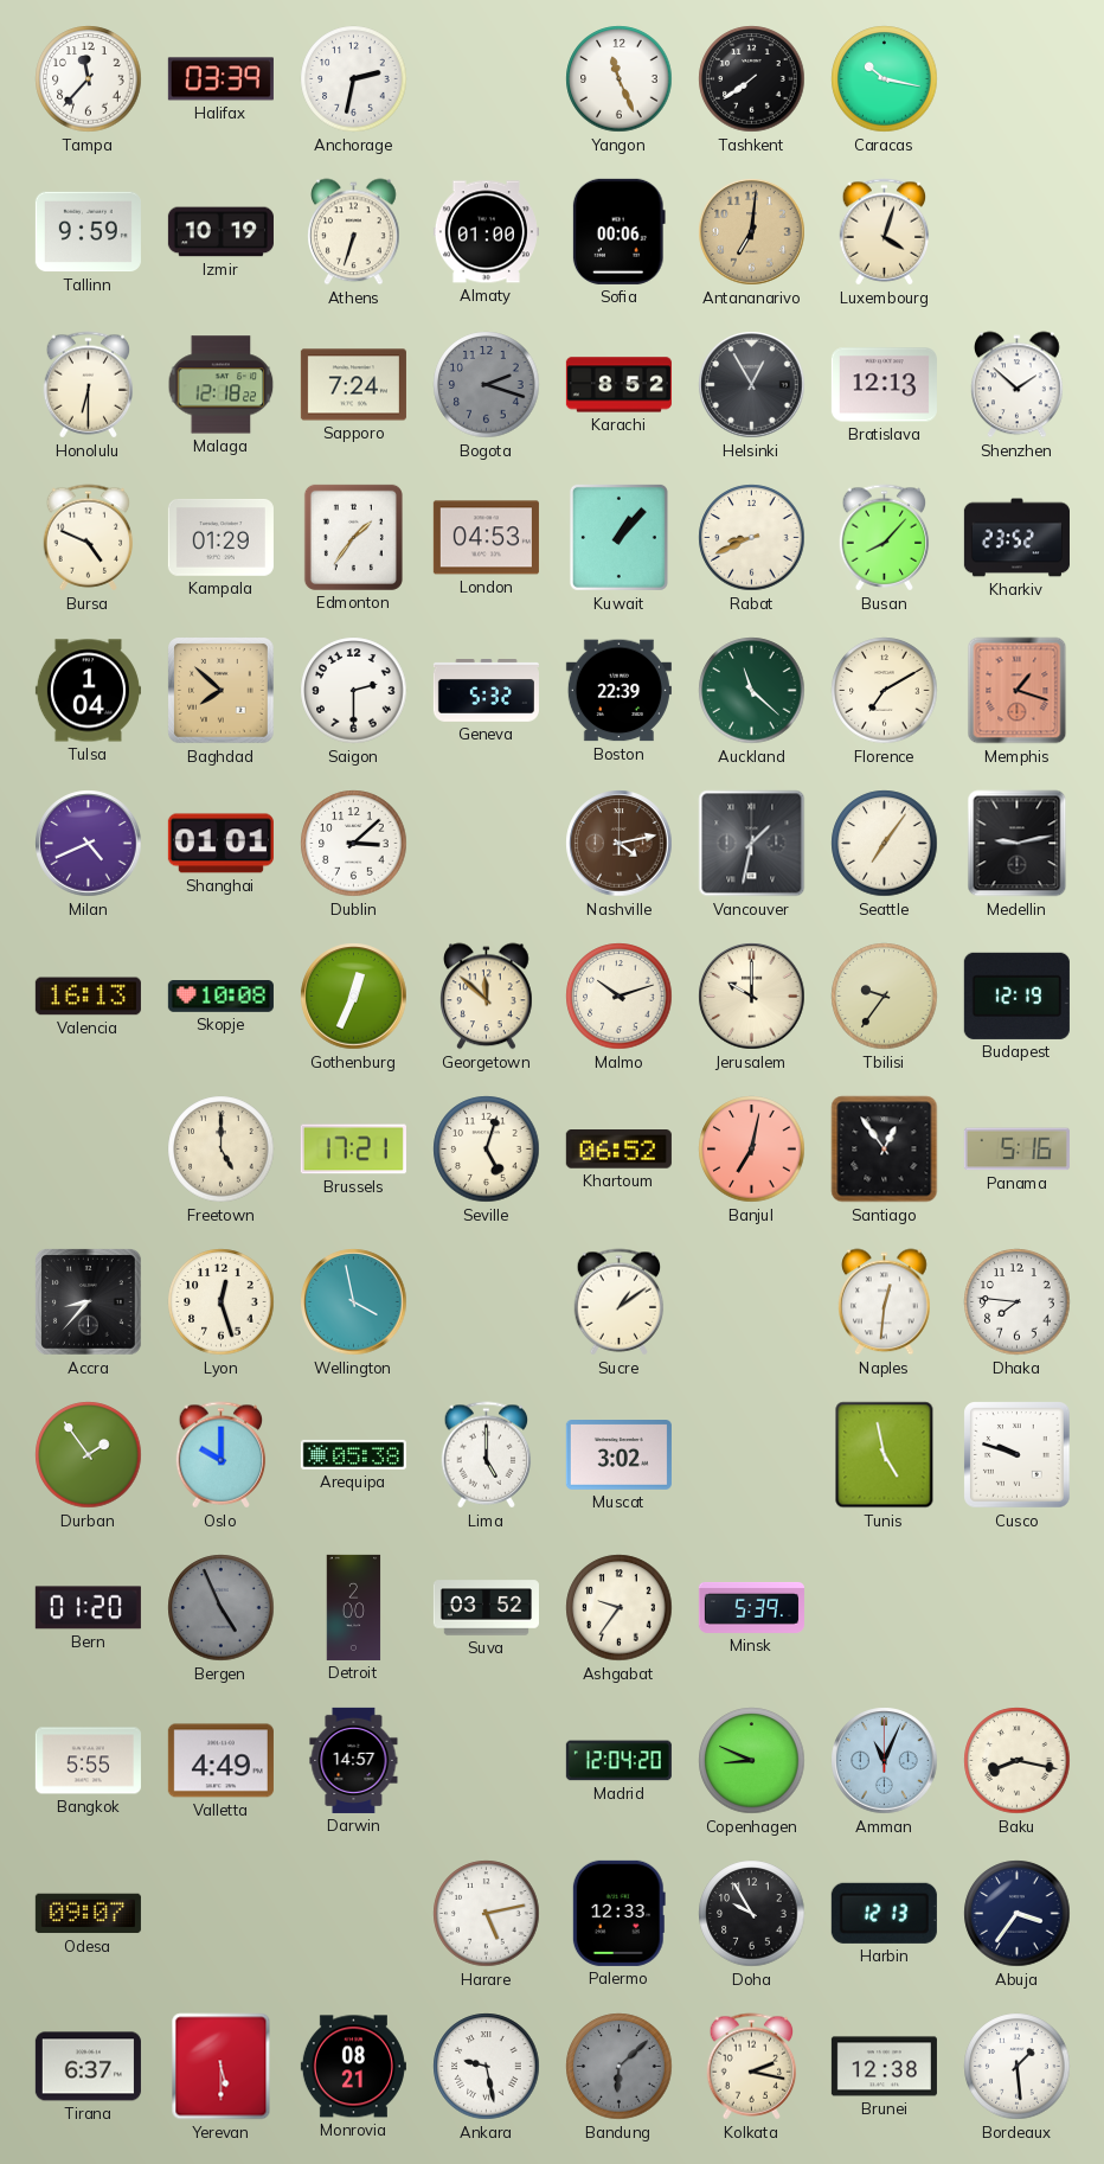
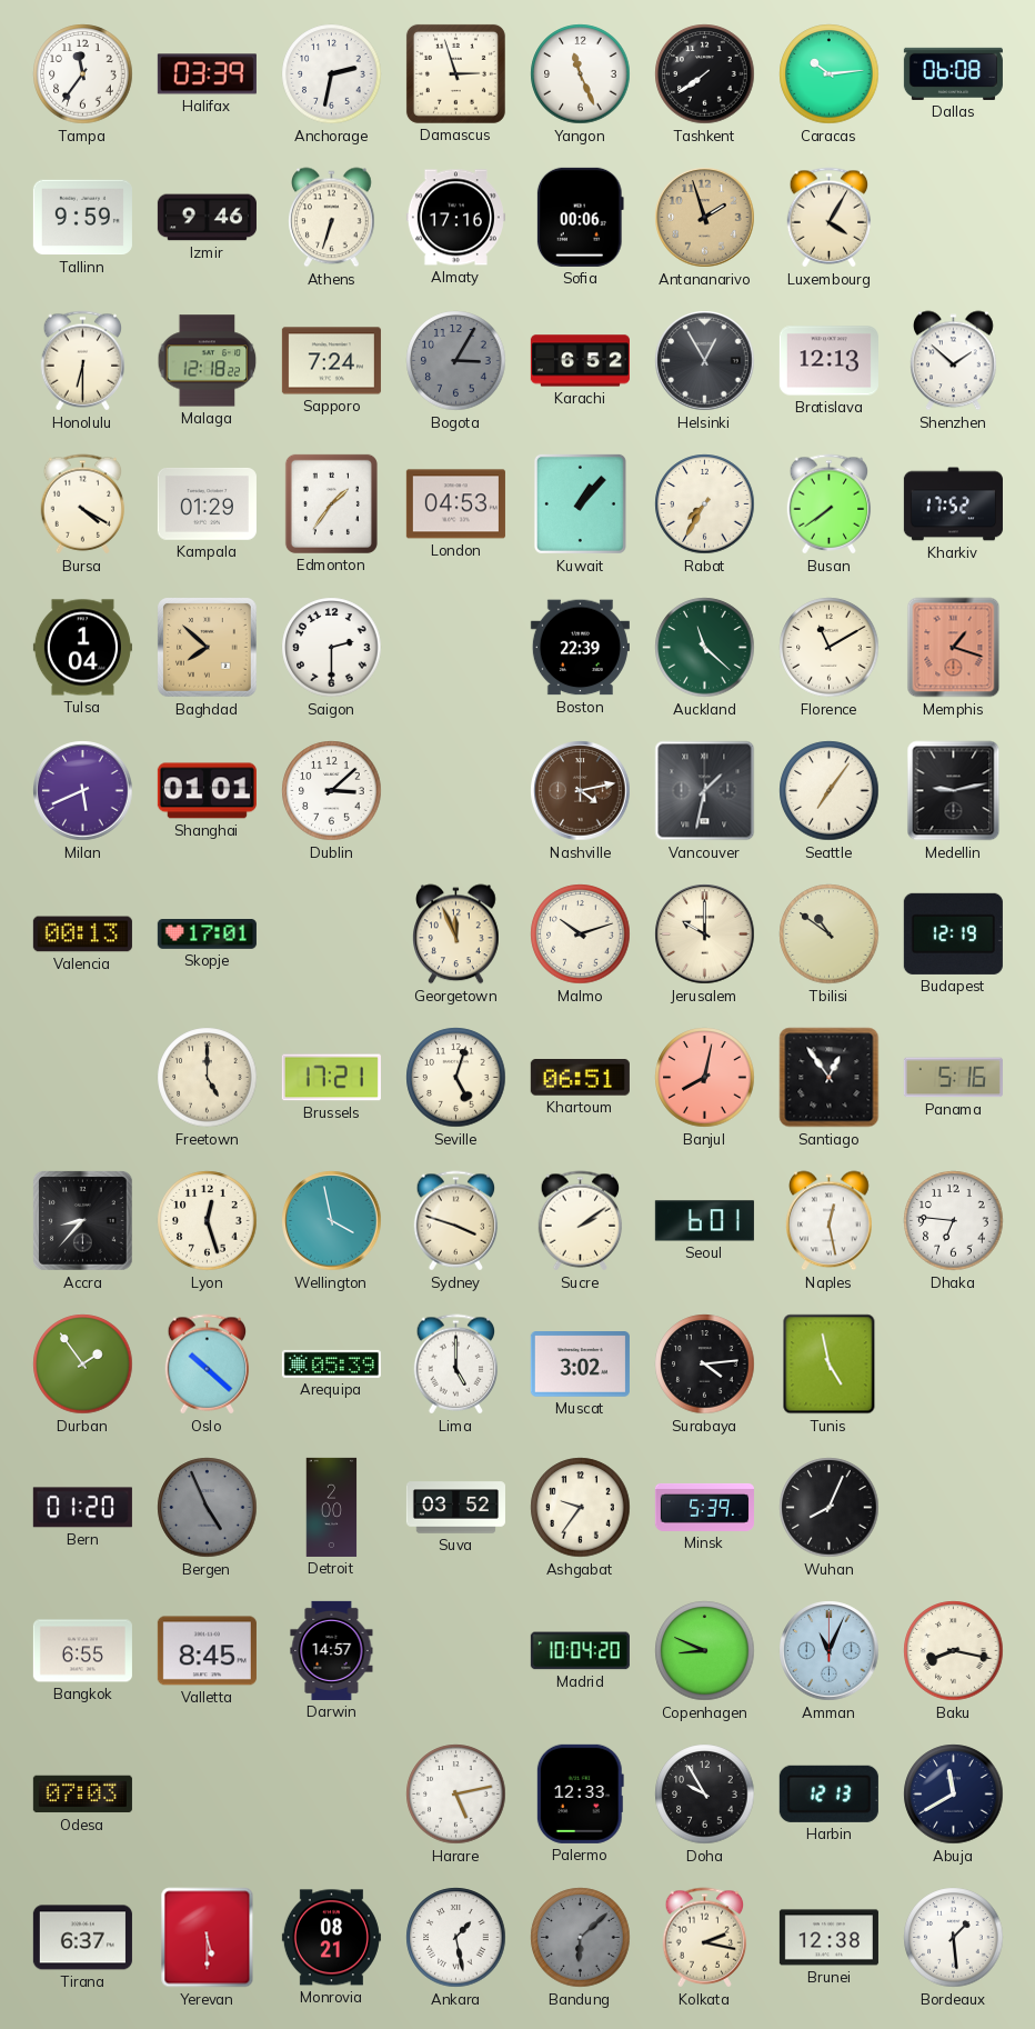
Tampa: 11:37 -> 11:36
Damascus: none -> 2:57
Caracas: 10:17 -> 10:14
Dallas: none -> 06:08
Izmir: 10:19 -> 9:46
Almaty: 01:00 -> 17:16
Antananarivo: 7:01 -> 1:57
Luxembourg: 4:03 -> 4:05
Bogota: 2:18 -> 3:05
Karachi: 8:52 -> 6:52
Bursa: 4:49 -> 4:20
Rabat: 8:41 -> 7:35
Busan: 8:07 -> 7:39
Kharkiv: 23:52 -> 17:52
Geneva: 5:32 -> none
Florence: 7:10 -> 11:10
Milan: 4:41 -> 5:41
Valencia: 16:13 -> 00:13
Skopje: 10:08 -> 17:01
Gothenburg: 12:34 -> none
Georgetown: 11:52 -> 11:56
Tbilisi: 9:36 -> 10:51
Khartoum: 06:52 -> 06:51
Banjul: 7:02 -> 8:02
Sydney: none -> 3:48
Sucre: 1:09 -> 2:09
Seoul: none -> 6:01
Naples: 12:31 -> 12:28
Dhaka: 7:46 -> 6:46
Oslo: 10:00 -> 10:22
Arequipa: 05:38 -> 05:39
Surabaya: none -> 4:14
Cusco: 9:48 -> none
Wuhan: none -> 8:04
Bangkok: 5:55 -> 6:55
Valletta: 4:49 -> 8:45
Madrid: 12:04 -> 10:04
Odesa: 09:07 -> 07:03
Abuja: 3:36 -> 11:40
Ankara: 9:28 -> 1:28
